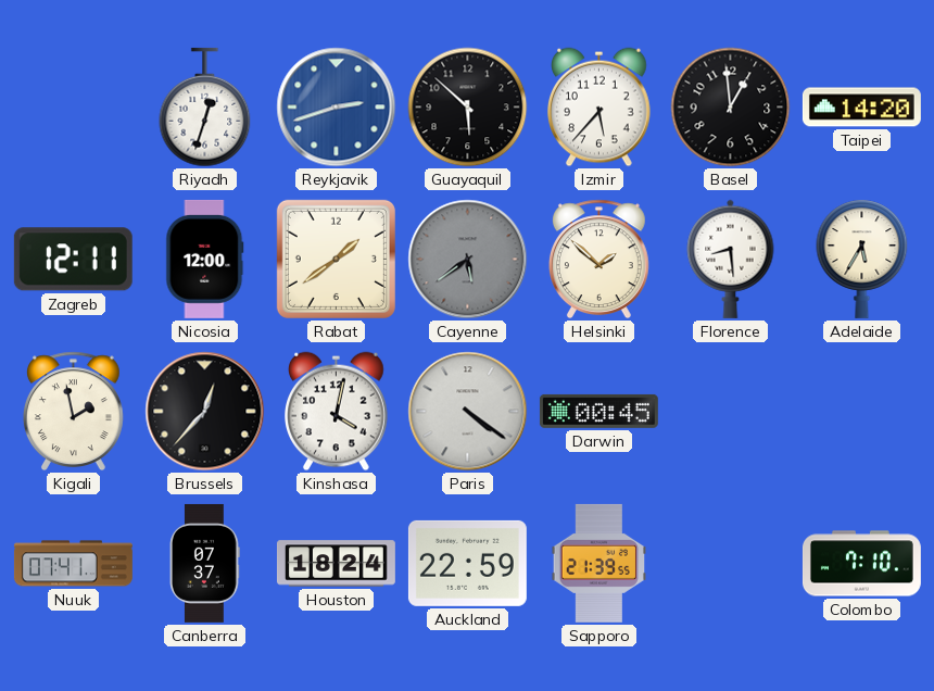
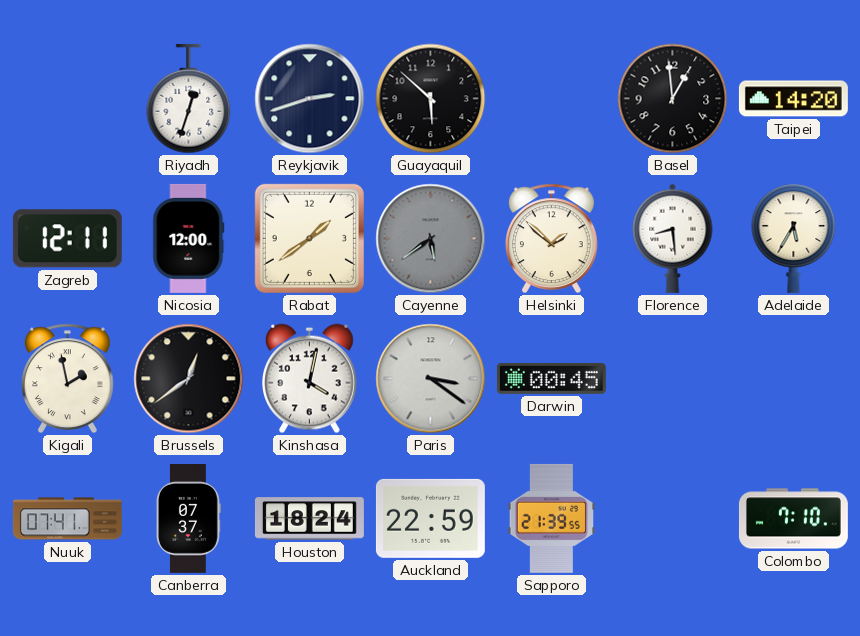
Reykjavik dial: blue -> navy
Izmir: 5:37 -> none
Brussels: 12:37 -> 12:39
Paris: 4:21 -> 3:21
